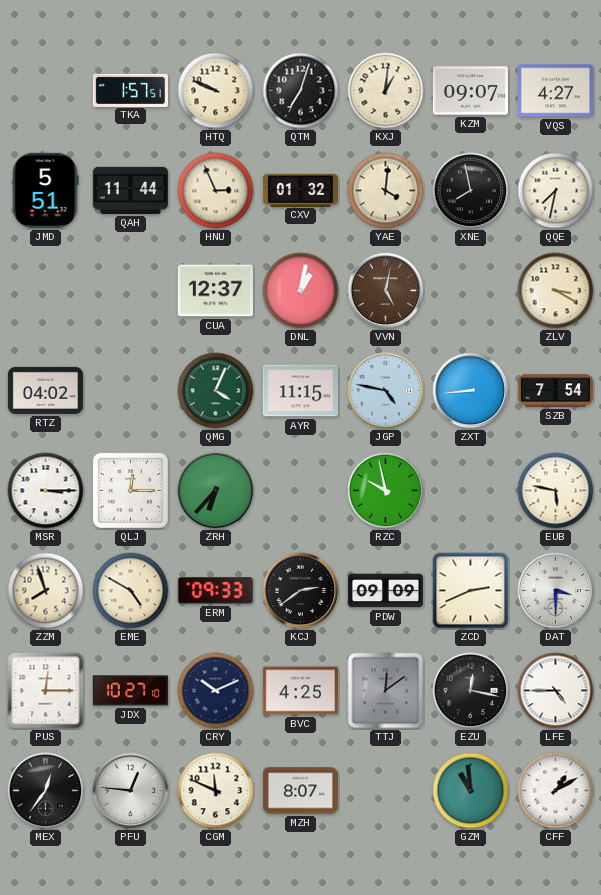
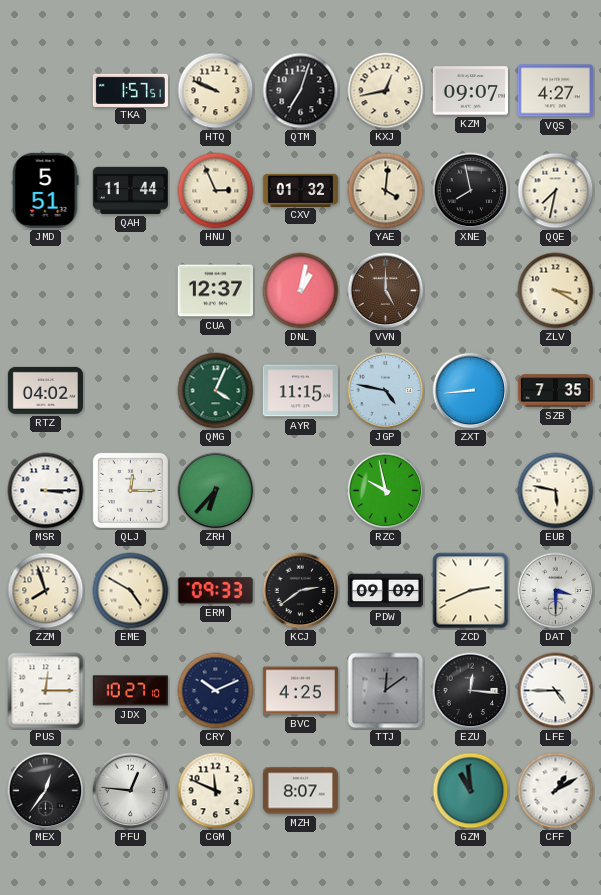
KXJ: 1:01 -> 12:43
VVN: 5:02 -> 5:00
SZB: 7:54 -> 7:35
EZU: 12:17 -> 12:16
